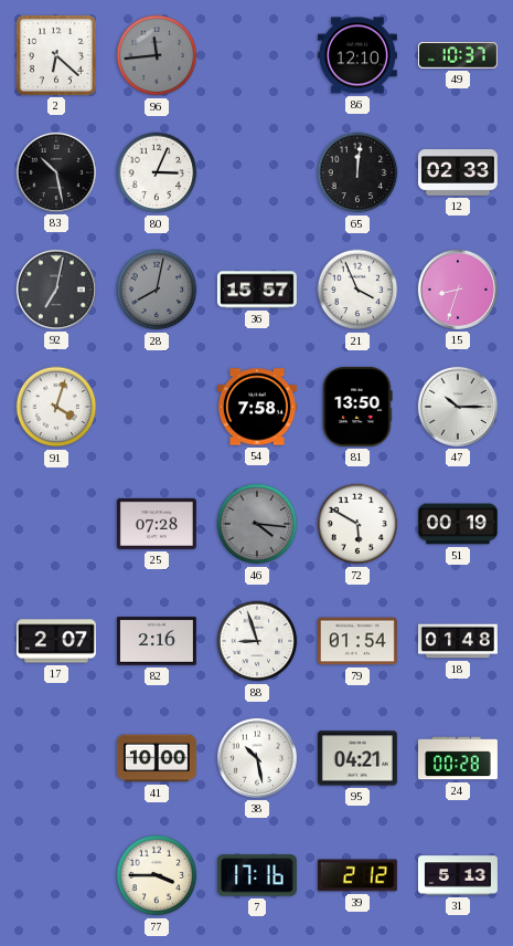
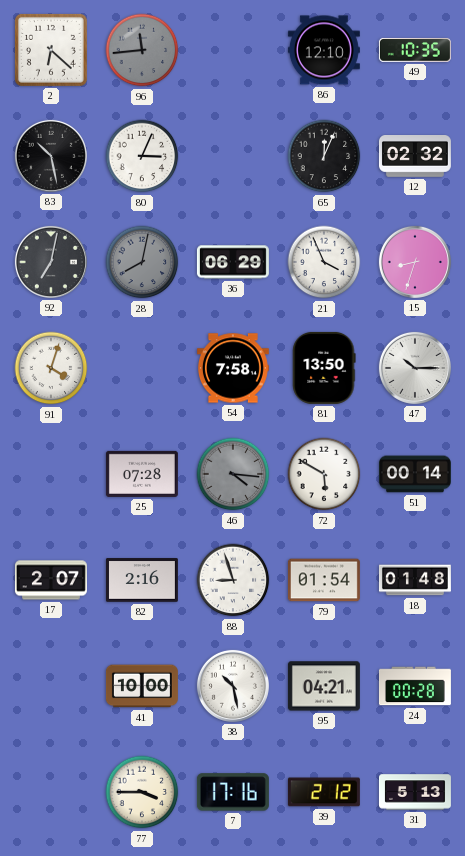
49: 10:37 -> 10:35
65: 12:01 -> 12:04
12: 02:33 -> 02:32
36: 15:57 -> 06:29
51: 00:19 -> 00:14
